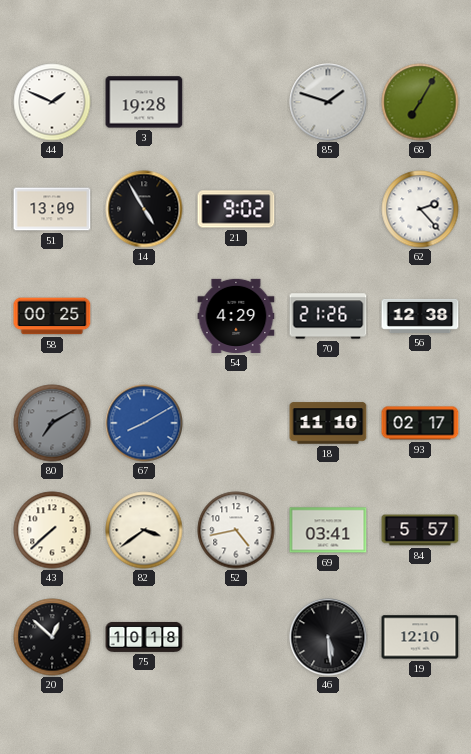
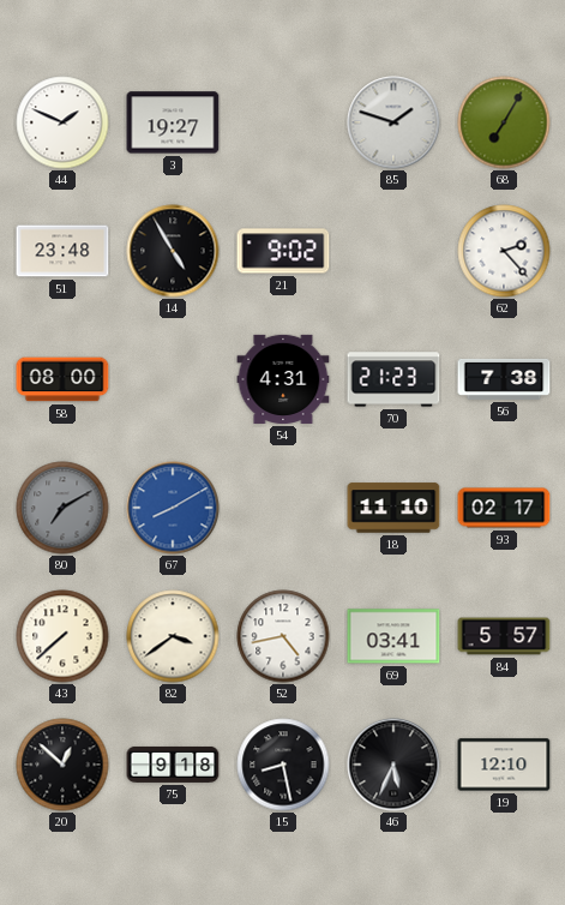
3: 19:28 -> 19:27
51: 13:09 -> 23:48
58: 00:25 -> 08:00
54: 4:29 -> 4:31
70: 21:26 -> 21:23
56: 12:38 -> 7:38
75: 10:18 -> 9:18
15: none -> 8:28
46: 5:29 -> 5:34
